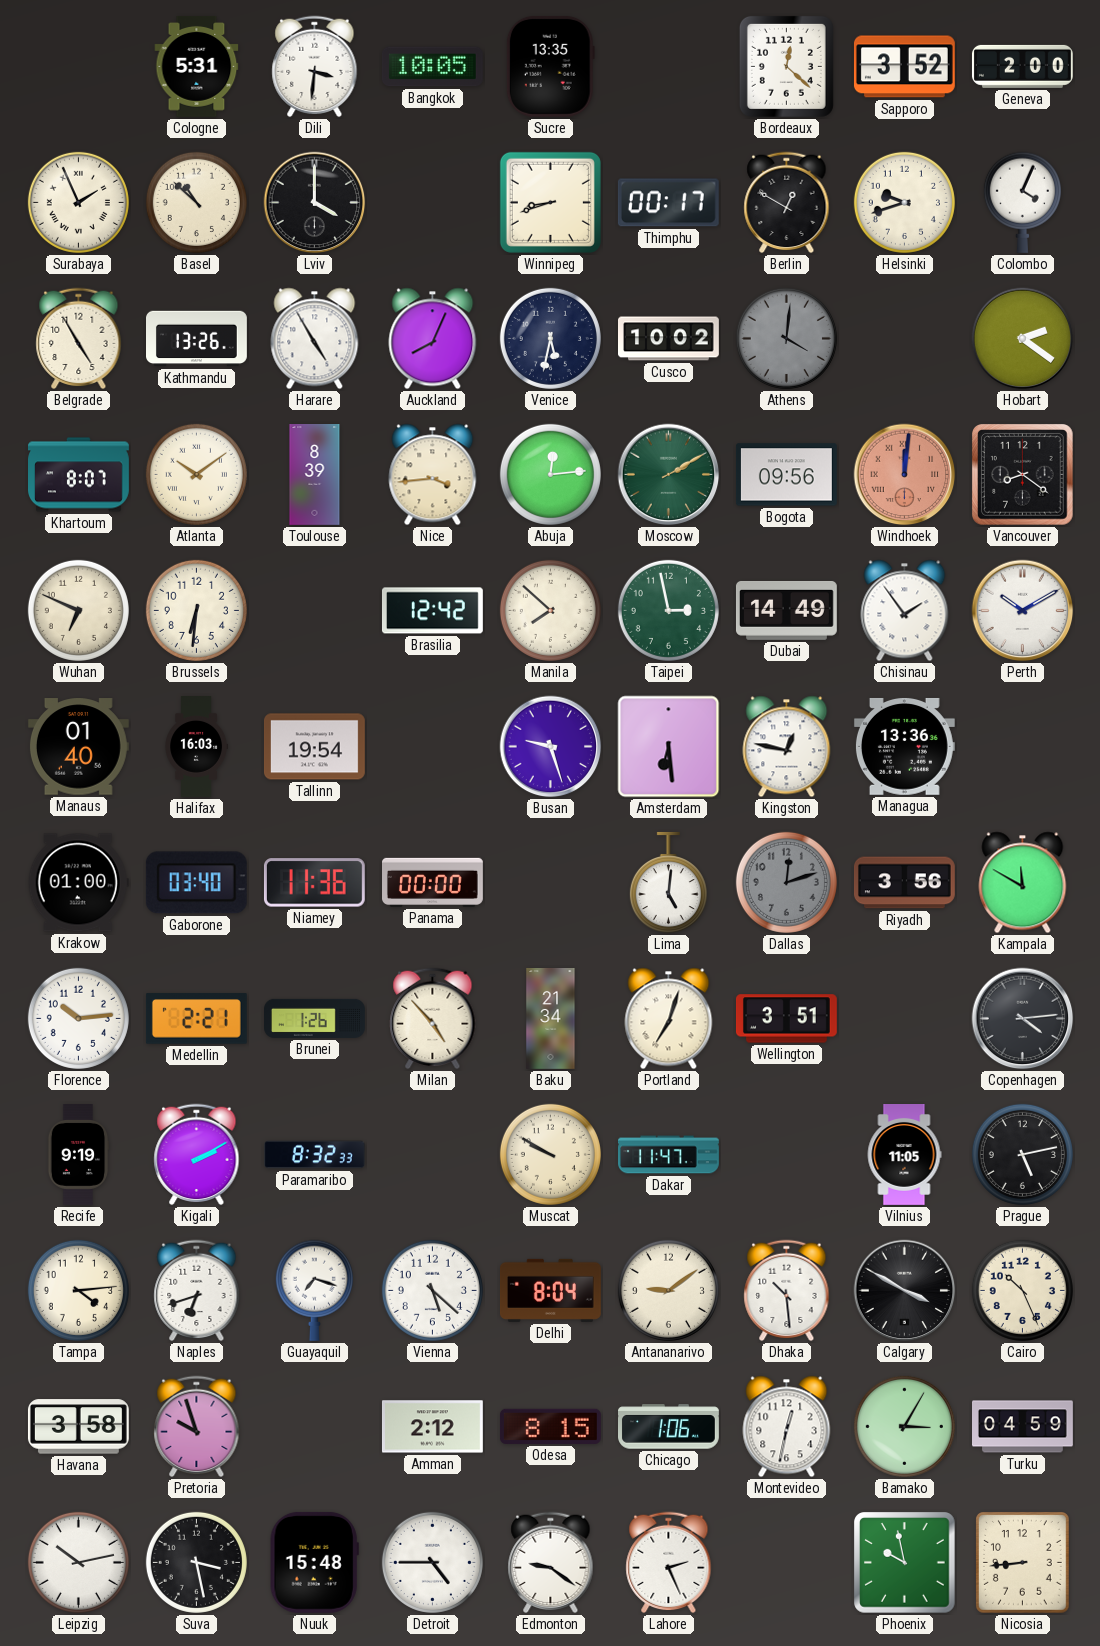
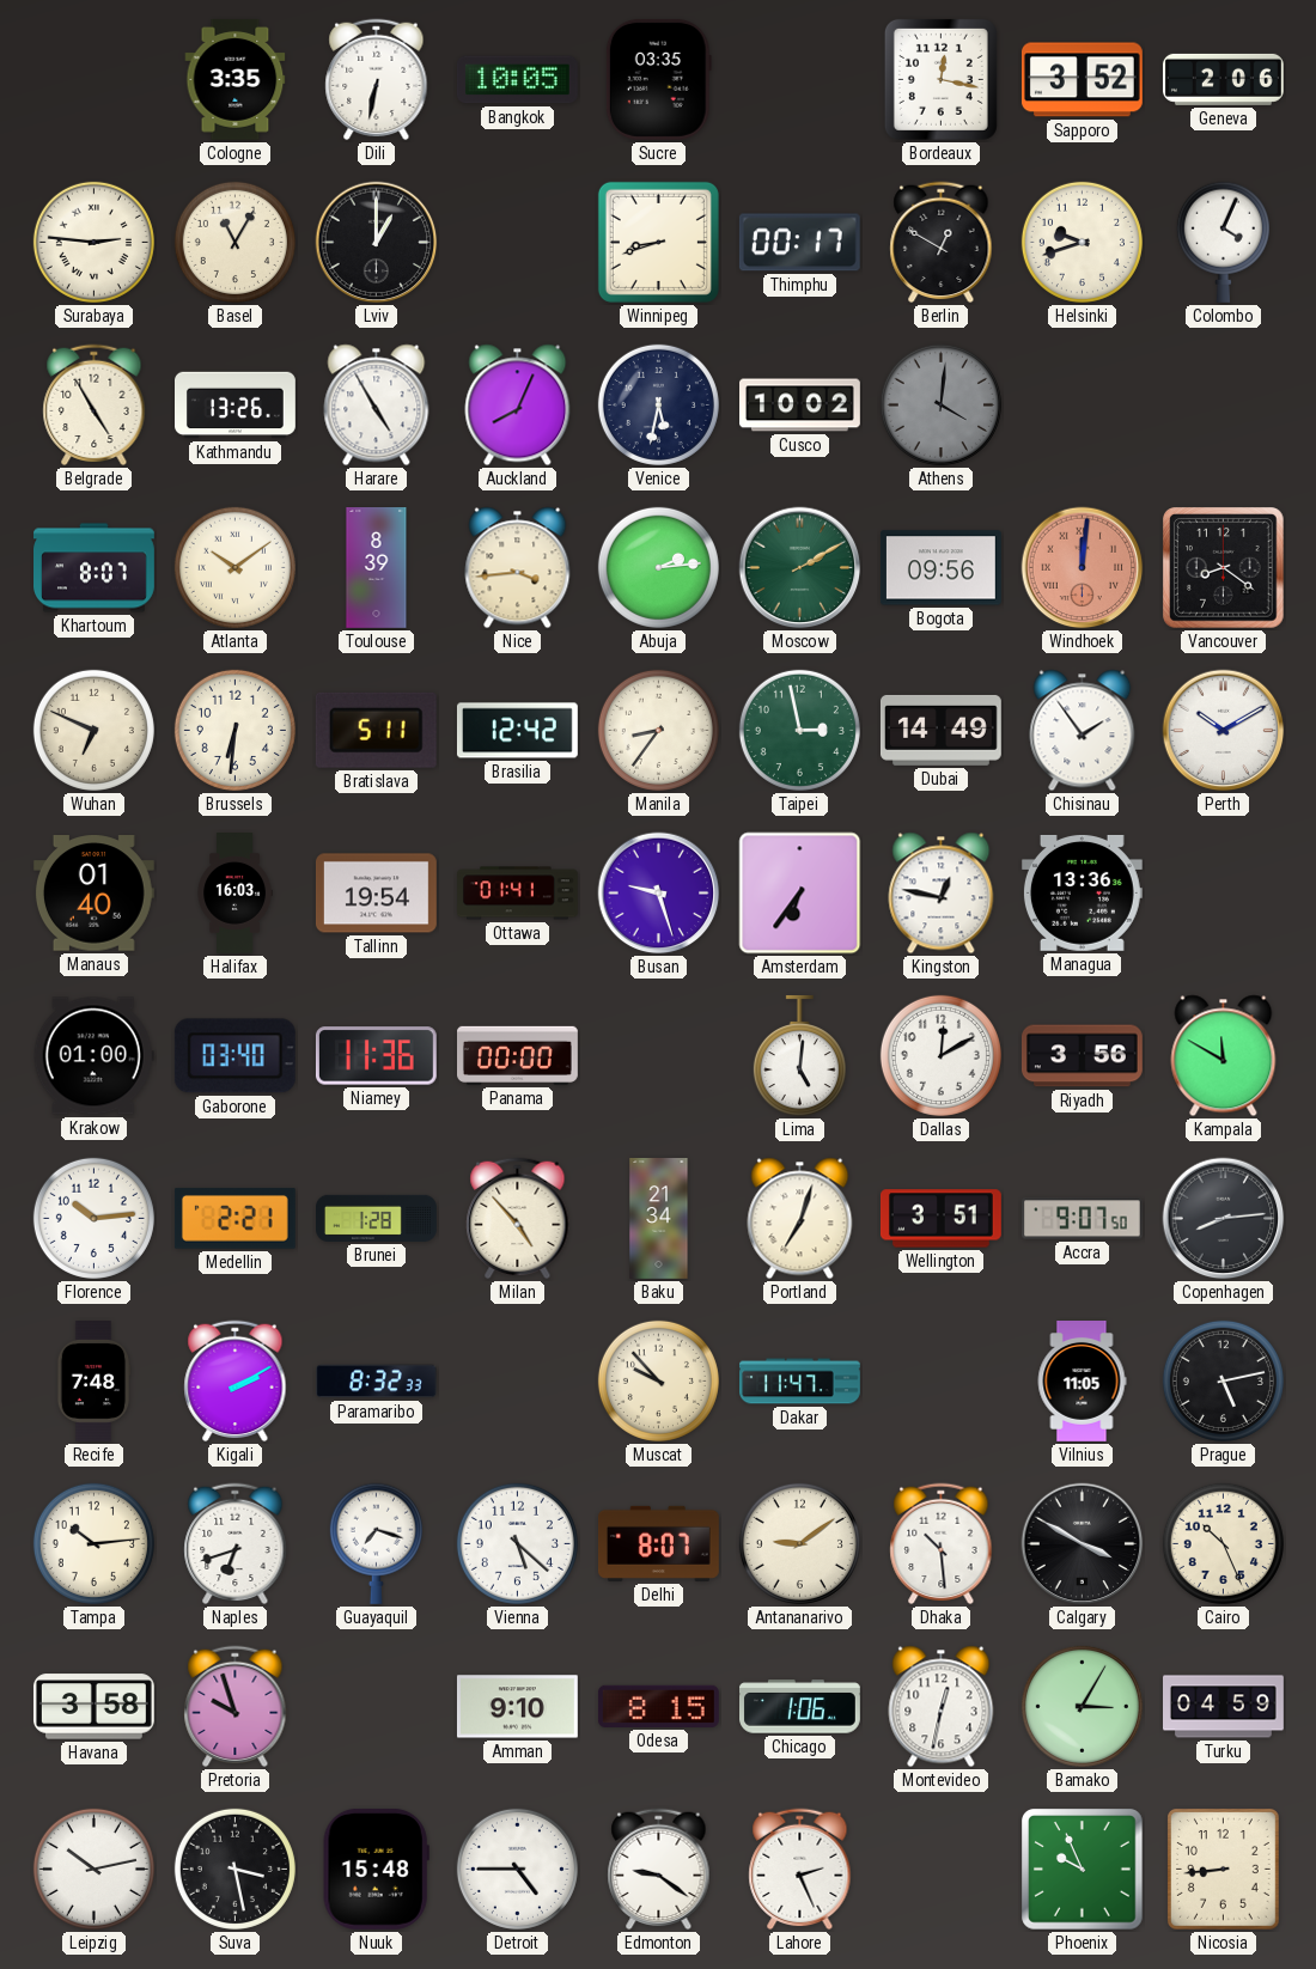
Cologne: 5:31 -> 3:35
Dili: 3:31 -> 6:32
Sucre: 13:35 -> 03:35
Bordeaux: 12:22 -> 12:17
Geneva: 2:00 -> 2:06
Surabaya: 1:56 -> 2:46
Basel: 10:52 -> 11:05
Lviv: 4:00 -> 1:00
Hobart: 2:21 -> none
Abuja: 12:14 -> 2:14
Bratislava: none -> 5:11
Manila: 7:52 -> 8:36
Ottawa: none -> 01:41
Amsterdam: 6:29 -> 6:36
Dallas: 12:12 -> 12:10
Dallas dial: grey -> white
Brunei: 1:26 -> 1:28
Accra: none -> 9:07
Copenhagen: 4:14 -> 8:14
Recife: 9:19 -> 7:48
Muscat: 9:50 -> 9:53
Tampa: 4:14 -> 10:14
Delhi: 8:04 -> 8:07
Amman: 2:12 -> 9:10
Phoenix: 9:58 -> 9:56
